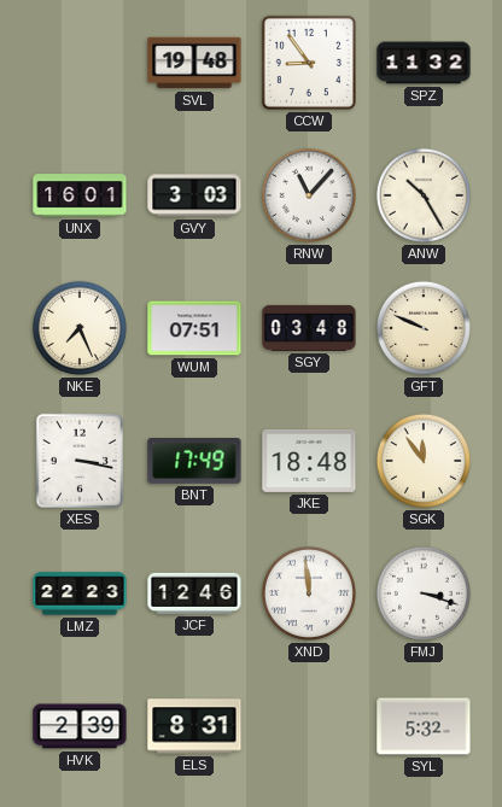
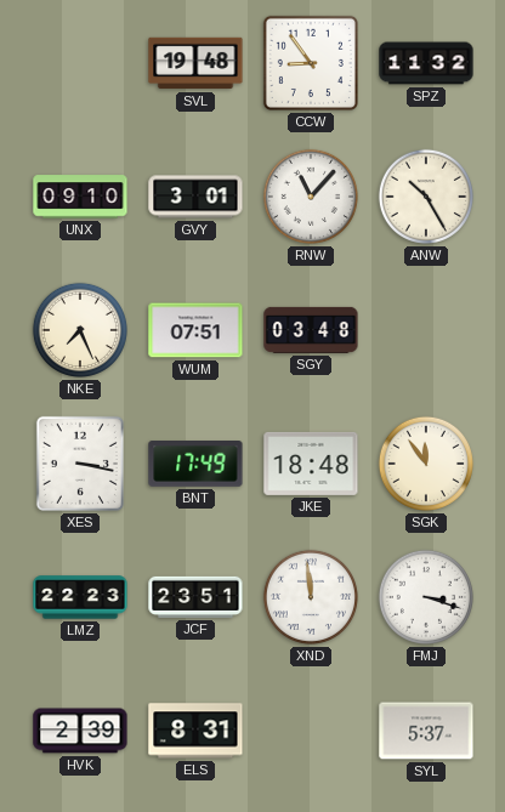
UNX: 16:01 -> 09:10
GVY: 3:03 -> 3:01
GFT: 9:49 -> none
JCF: 12:46 -> 23:51
SYL: 5:32 -> 5:37
